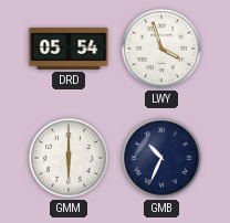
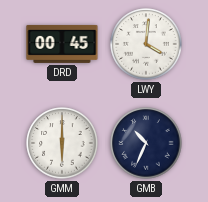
DRD: 05:54 -> 00:45
LWY: 3:57 -> 4:01
